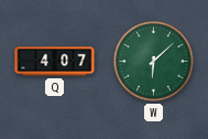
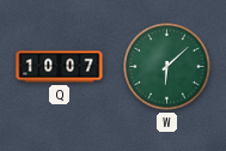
Q: 4:07 -> 10:07
